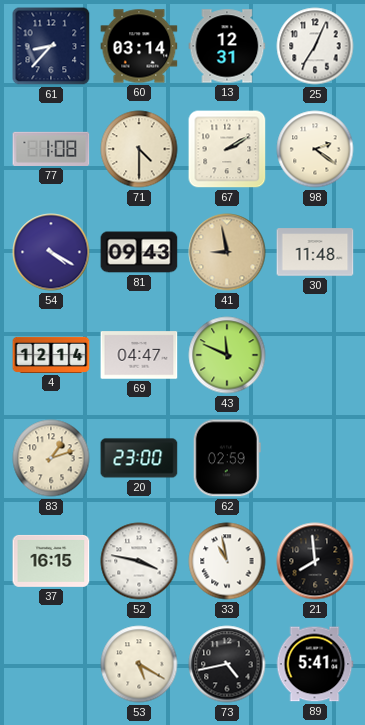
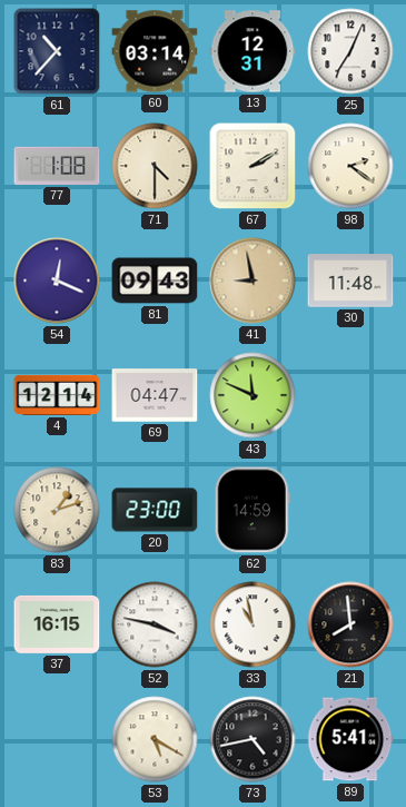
61: 8:37 -> 10:37
54: 4:20 -> 12:19
62: 02:59 -> 14:59
